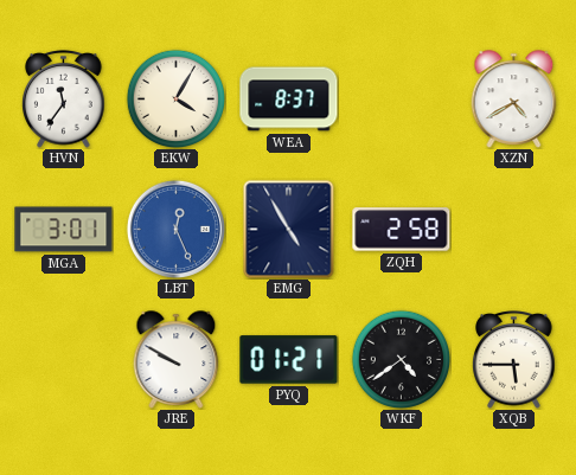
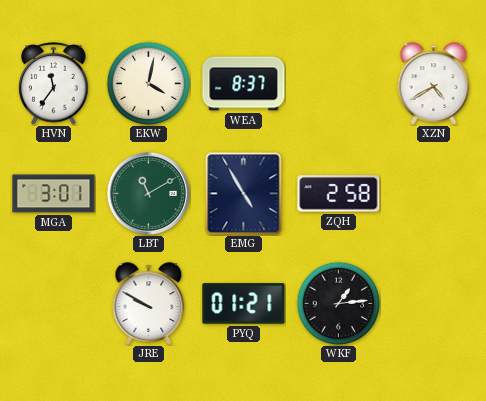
EKW: 4:05 -> 4:02
LBT: 12:26 -> 11:10
LBT dial: blue -> green
WKF: 4:39 -> 1:14
XQB: 5:45 -> none
